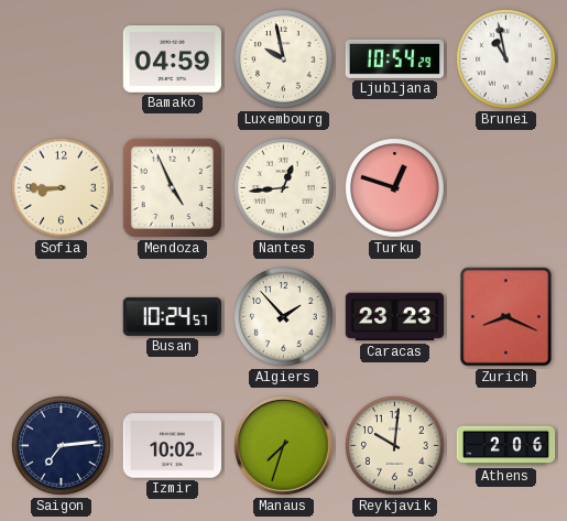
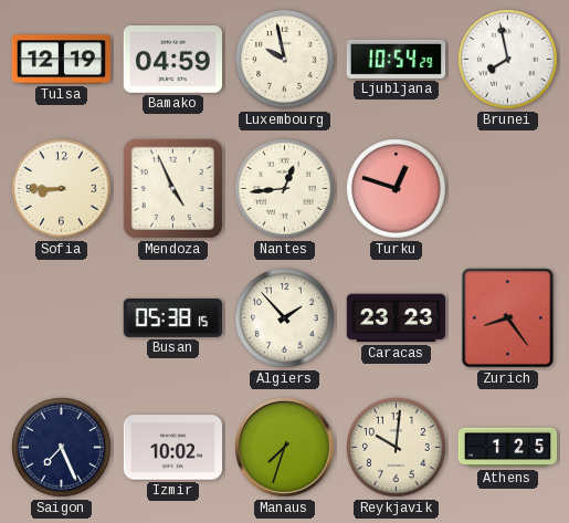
Tulsa: none -> 12:19
Brunei: 10:58 -> 7:58
Busan: 10:24 -> 05:38
Zurich: 8:19 -> 8:24
Saigon: 7:14 -> 7:26
Athens: 2:06 -> 1:25
